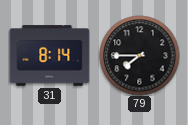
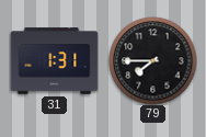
31: 8:14 -> 1:31
